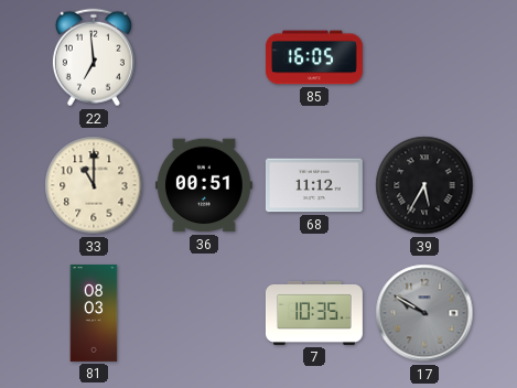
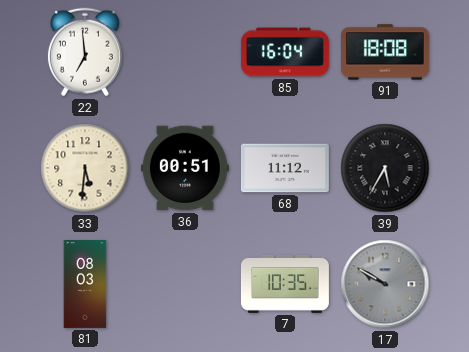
85: 16:05 -> 16:04
91: none -> 18:08
33: 11:00 -> 5:31
